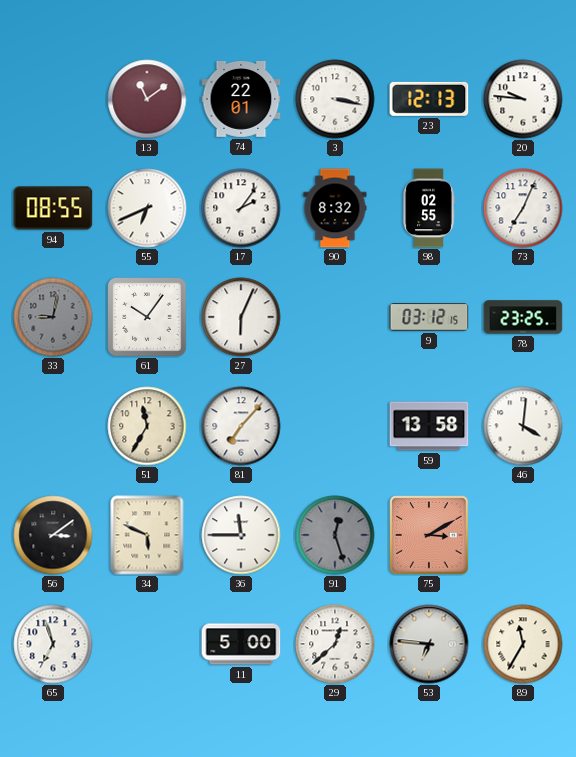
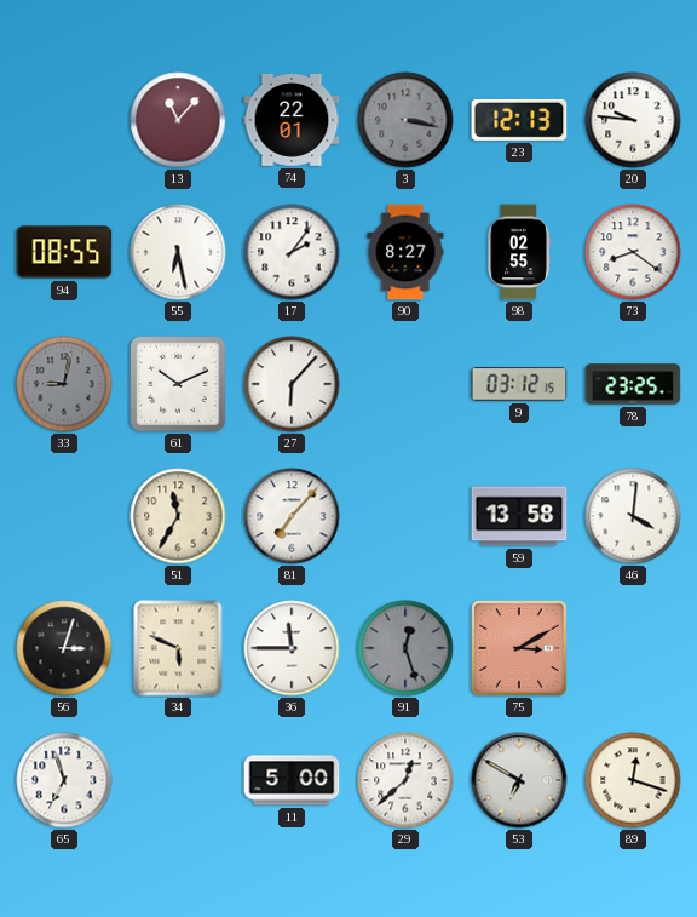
13: 11:09 -> 11:07
3 dial: white -> grey
55: 6:41 -> 6:28
90: 8:32 -> 8:27
73: 7:04 -> 8:21
61: 10:06 -> 10:11
27: 6:04 -> 6:07
56: 3:09 -> 3:03
53: 6:46 -> 6:50
89: 11:35 -> 12:18
